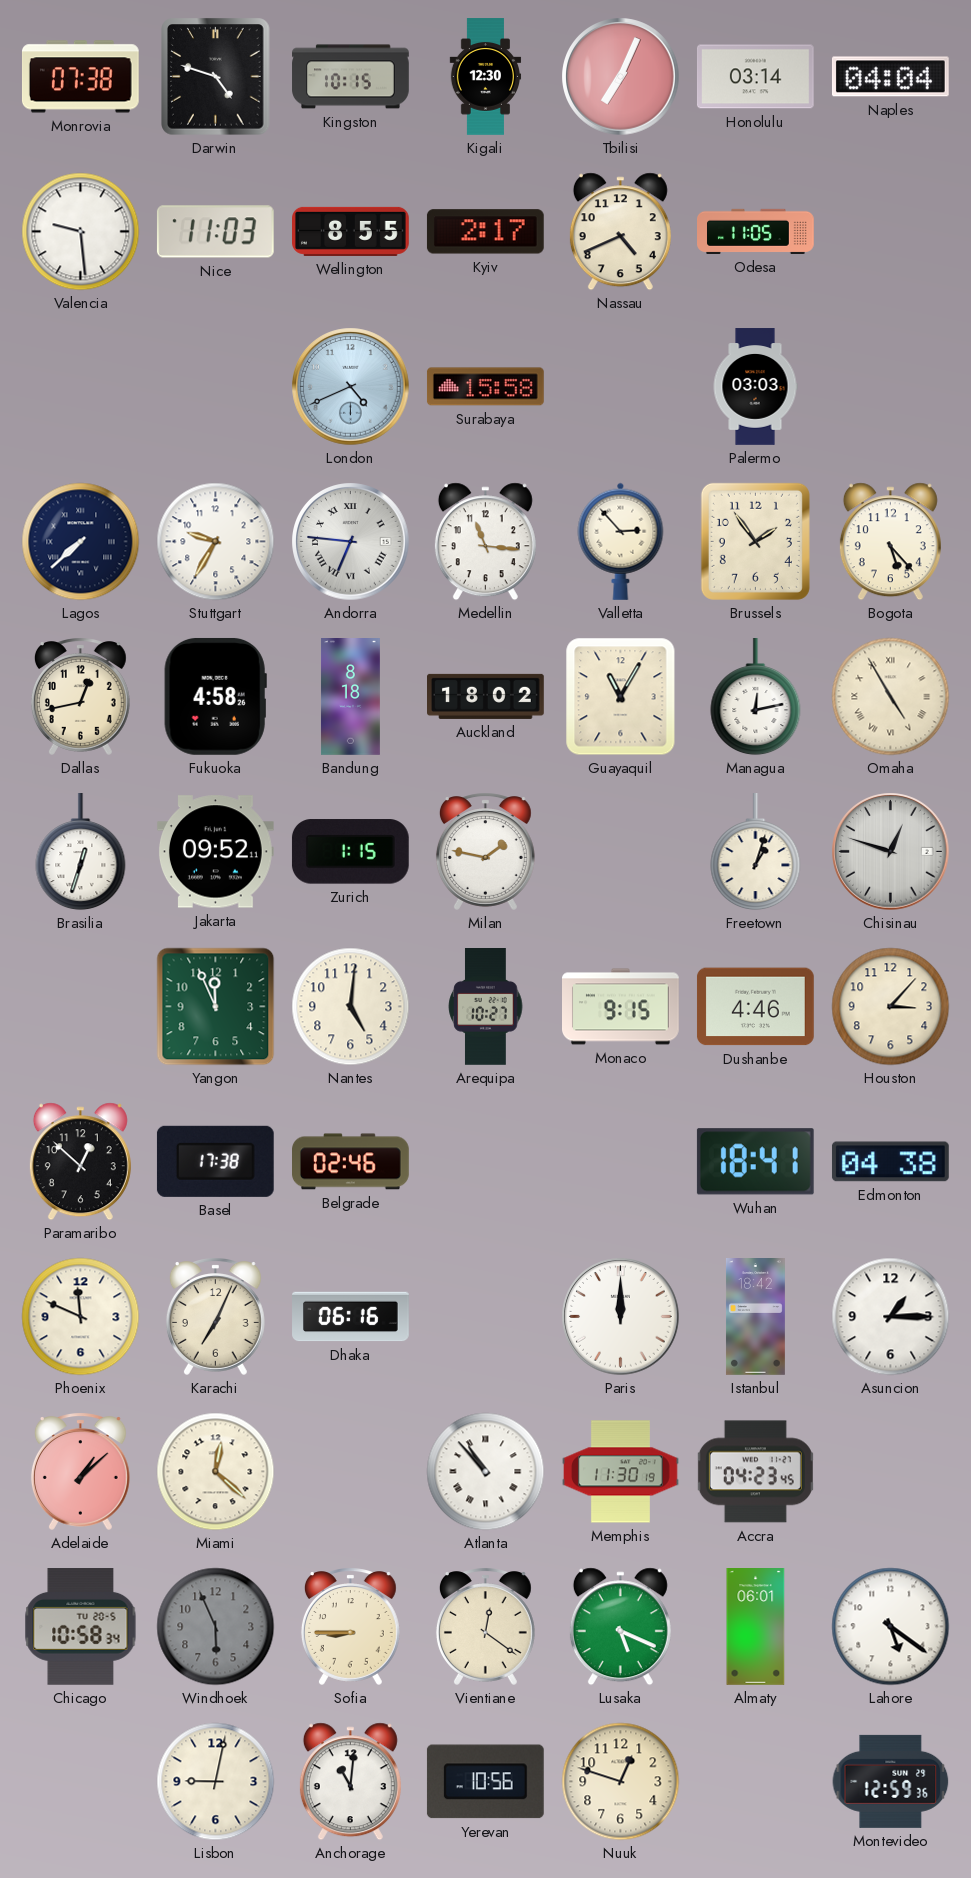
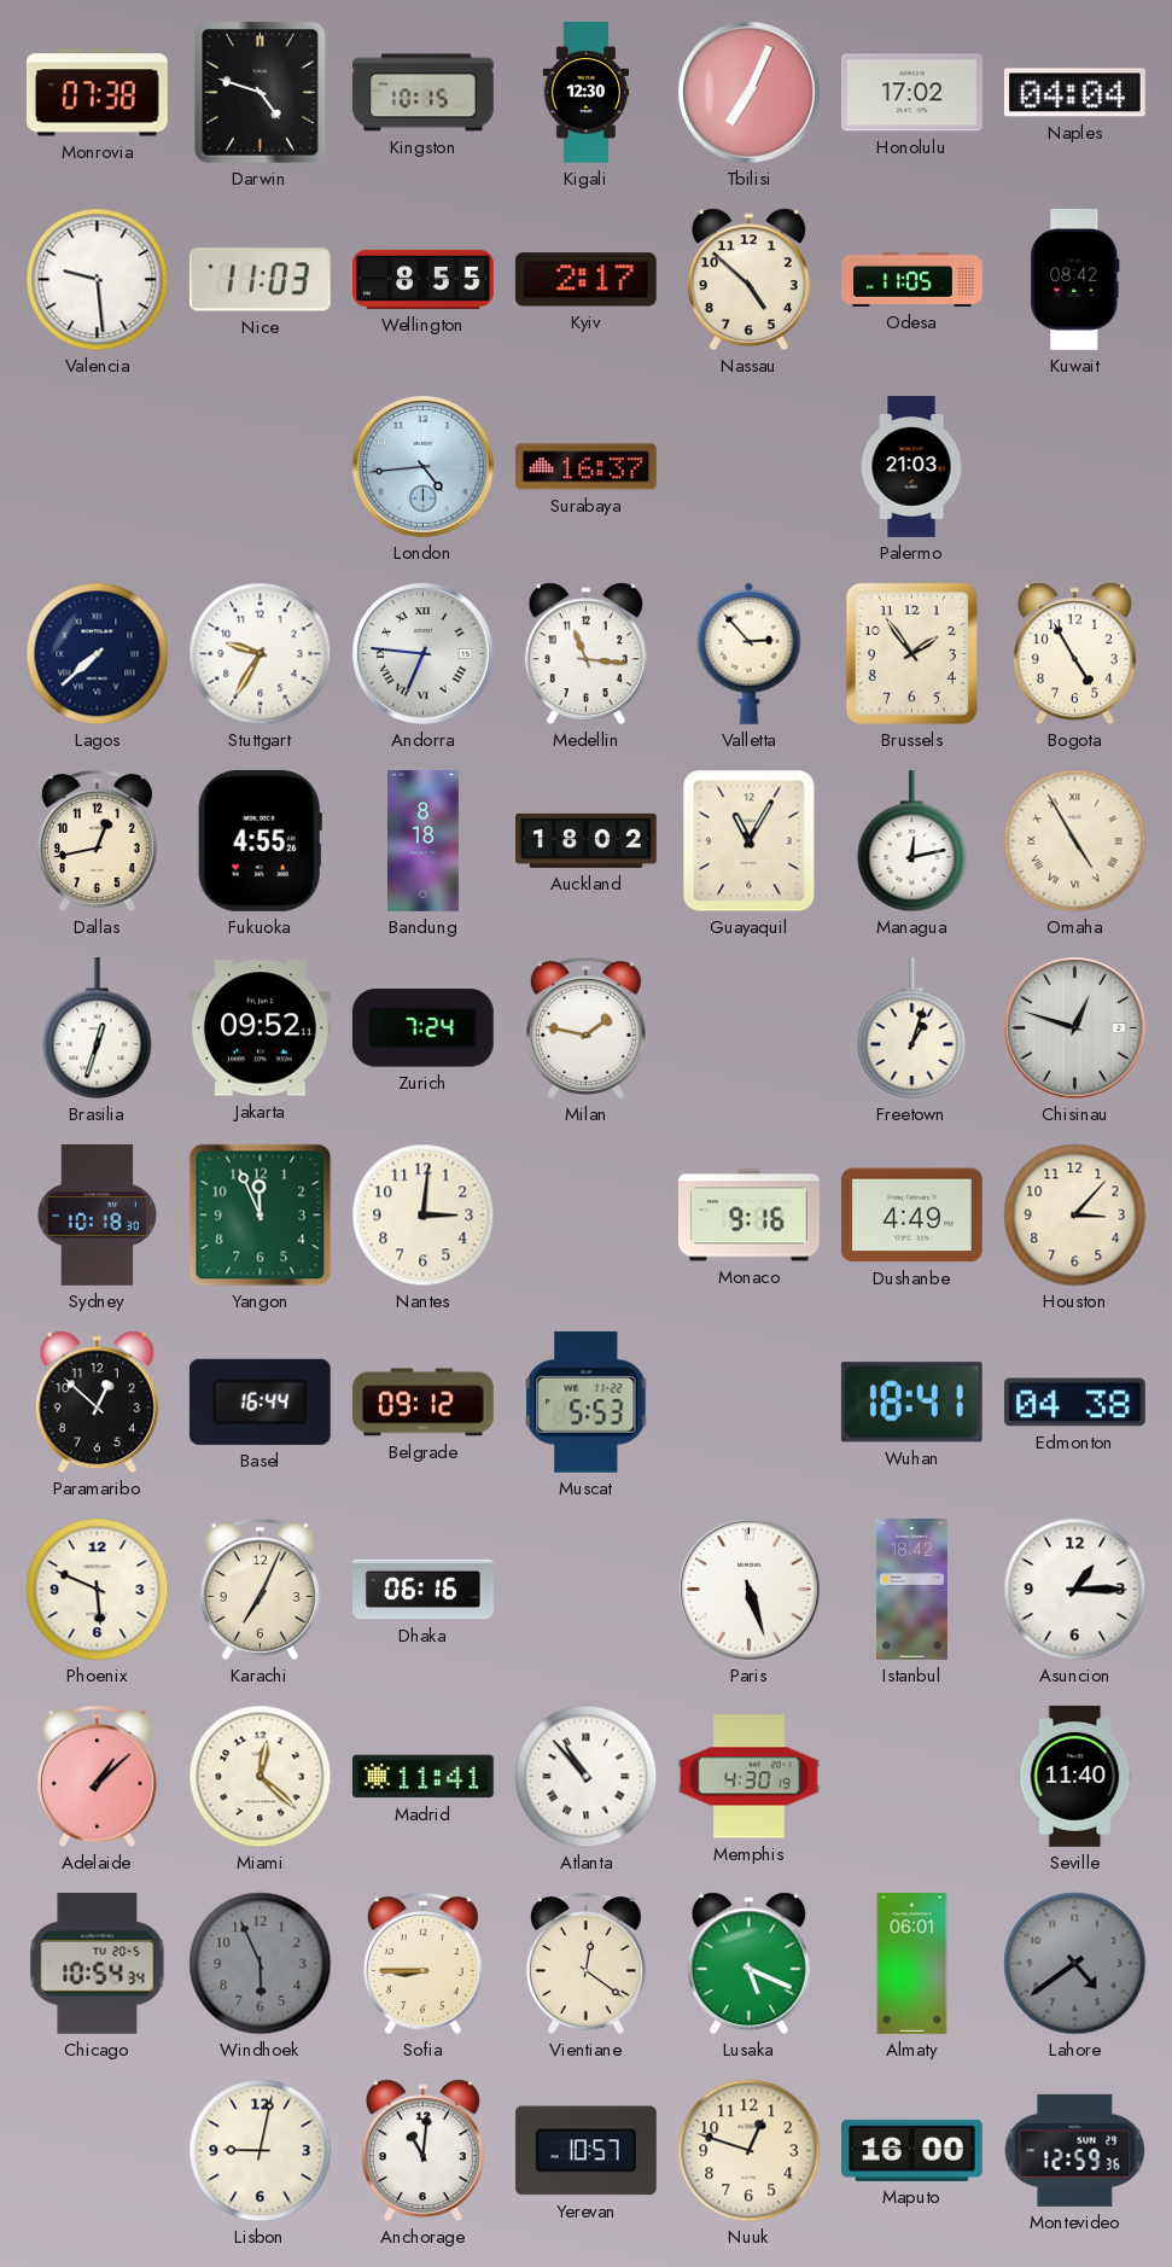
Honolulu: 03:14 -> 17:02
Nassau: 4:41 -> 4:52
Kuwait: none -> 08:42
London: 4:41 -> 4:44
Surabaya: 15:58 -> 16:37
Palermo: 03:03 -> 21:03
Bogota: 5:23 -> 4:55
Fukuoka: 4:58 -> 4:55
Zurich: 1:15 -> 7:24
Sydney: none -> 10:18
Nantes: 5:01 -> 3:01
Arequipa: 10:27 -> none
Monaco: 9:15 -> 9:16
Dushanbe: 4:46 -> 4:49
Basel: 17:38 -> 16:44
Belgrade: 02:46 -> 09:12
Muscat: none -> 5:53
Phoenix: 11:49 -> 5:49
Paris: 12:00 -> 5:27
Madrid: none -> 11:41
Memphis: 11:30 -> 4:30
Accra: 04:23 -> none
Seville: none -> 11:40
Chicago: 10:58 -> 10:54
Lahore: 5:21 -> 4:39
Lahore dial: white -> grey
Yerevan: 10:56 -> 10:57
Maputo: none -> 16:00
